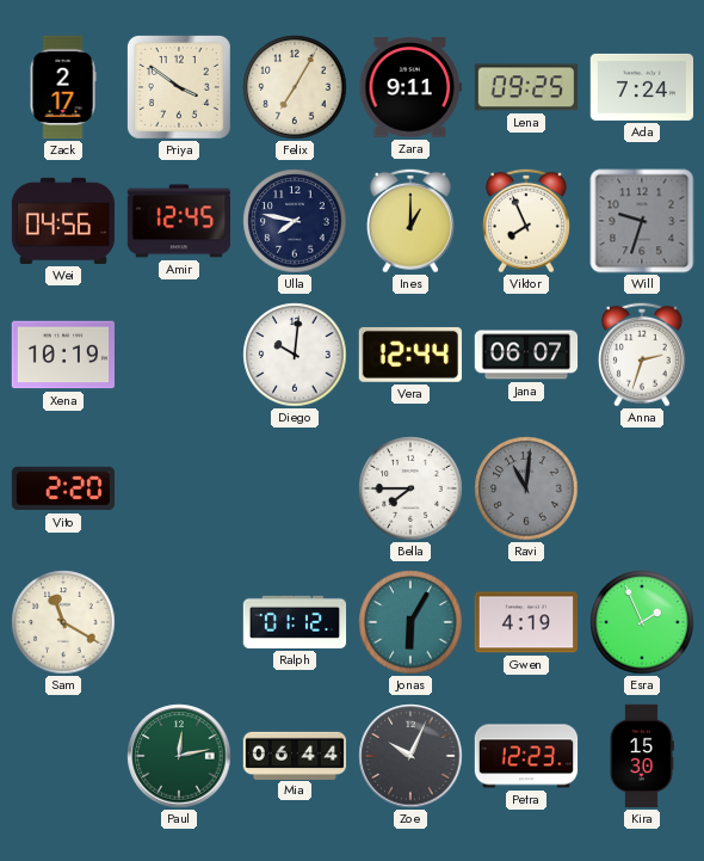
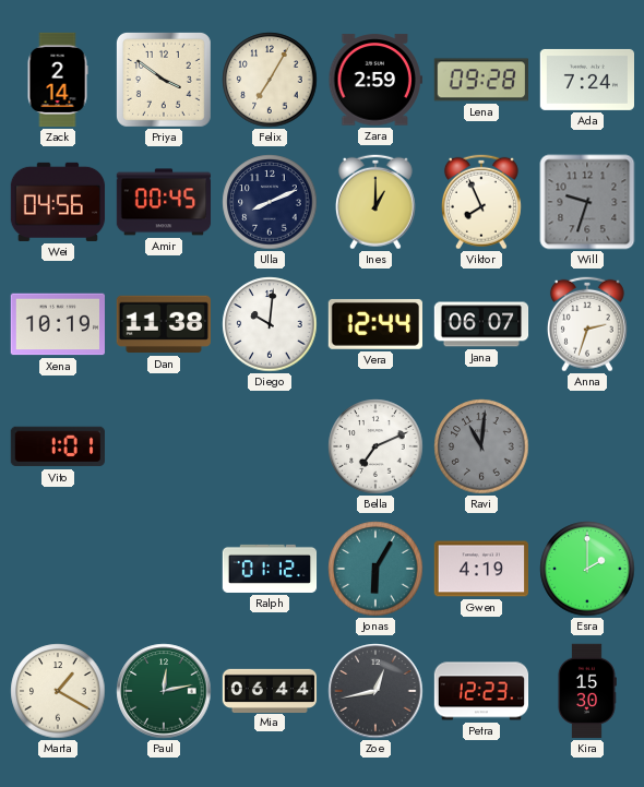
Zack: 2:17 -> 2:14
Zara: 9:11 -> 2:59
Lena: 09:25 -> 09:28
Amir: 12:45 -> 00:45
Ulla: 7:47 -> 8:11
Dan: none -> 11:38
Vito: 2:20 -> 1:01
Bella: 7:45 -> 7:11
Sam: 11:20 -> none
Esra: 1:56 -> 2:00
Marta: none -> 1:20
Zoe: 10:04 -> 12:43
